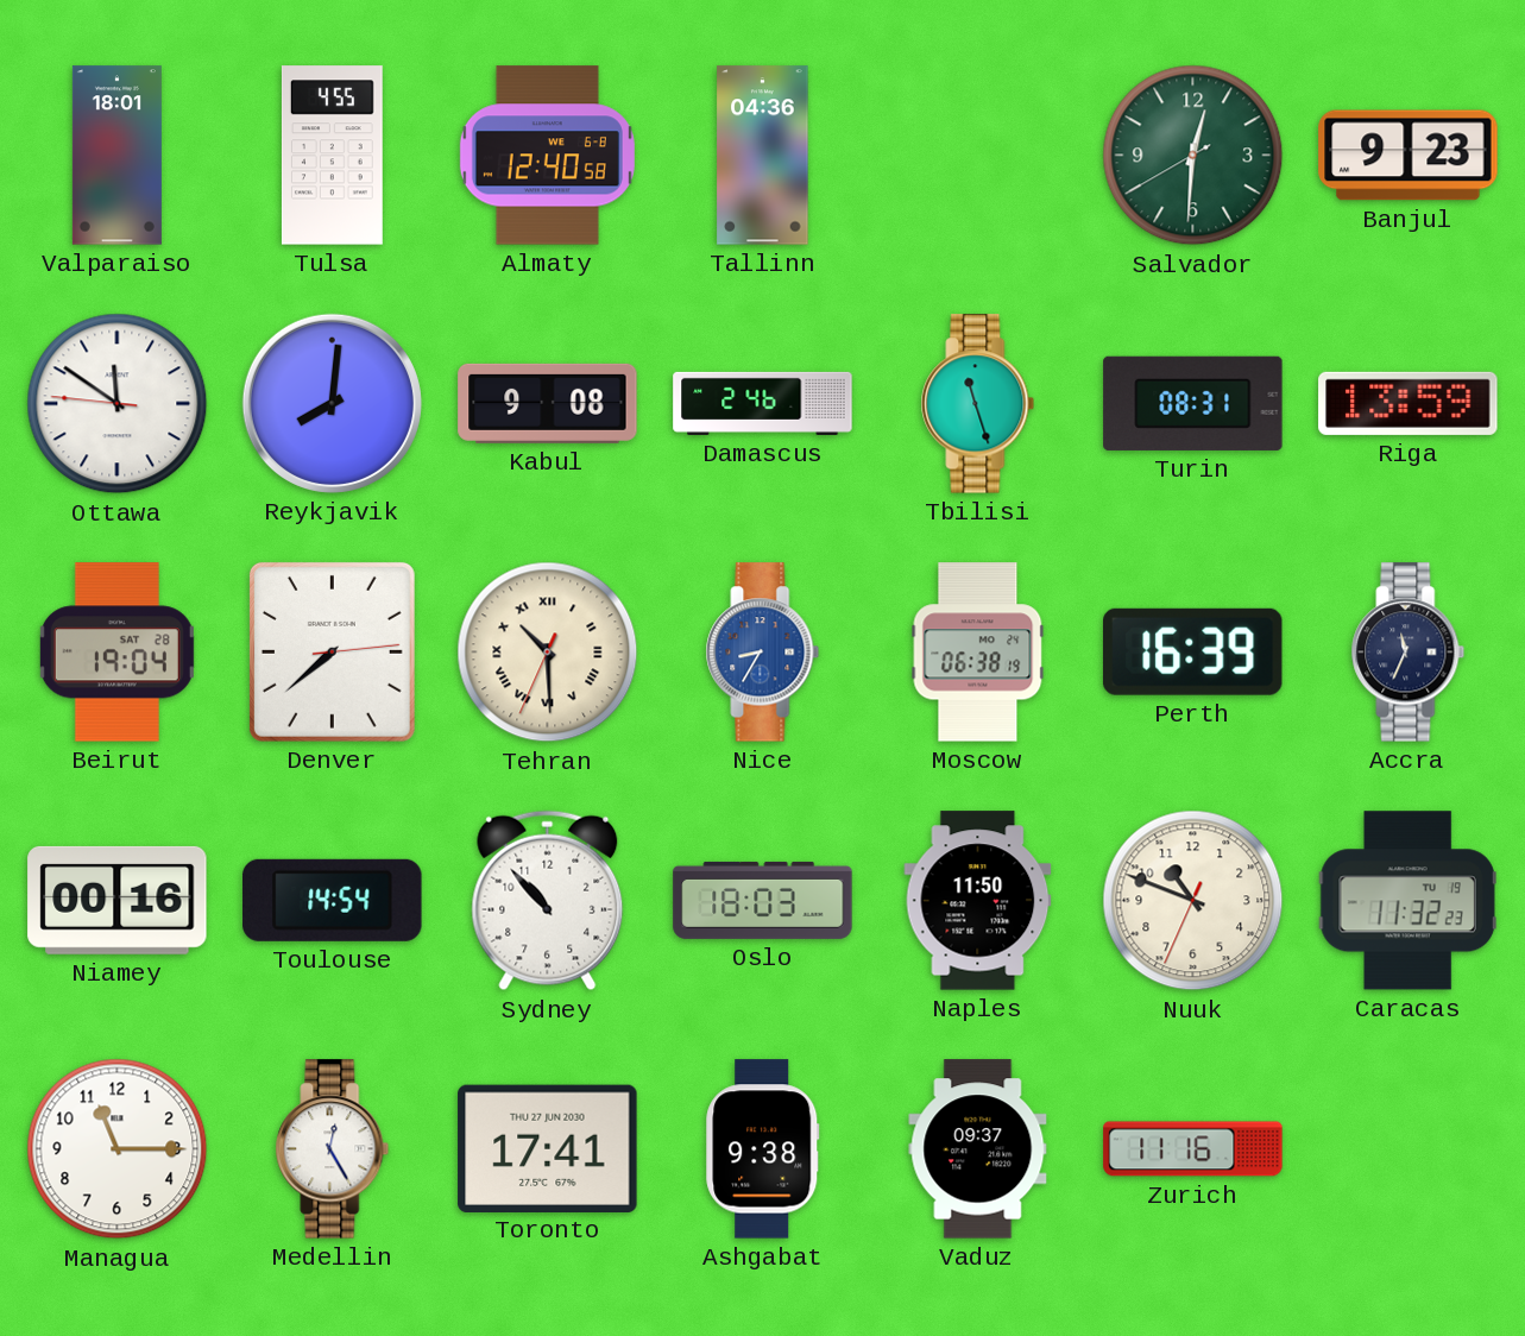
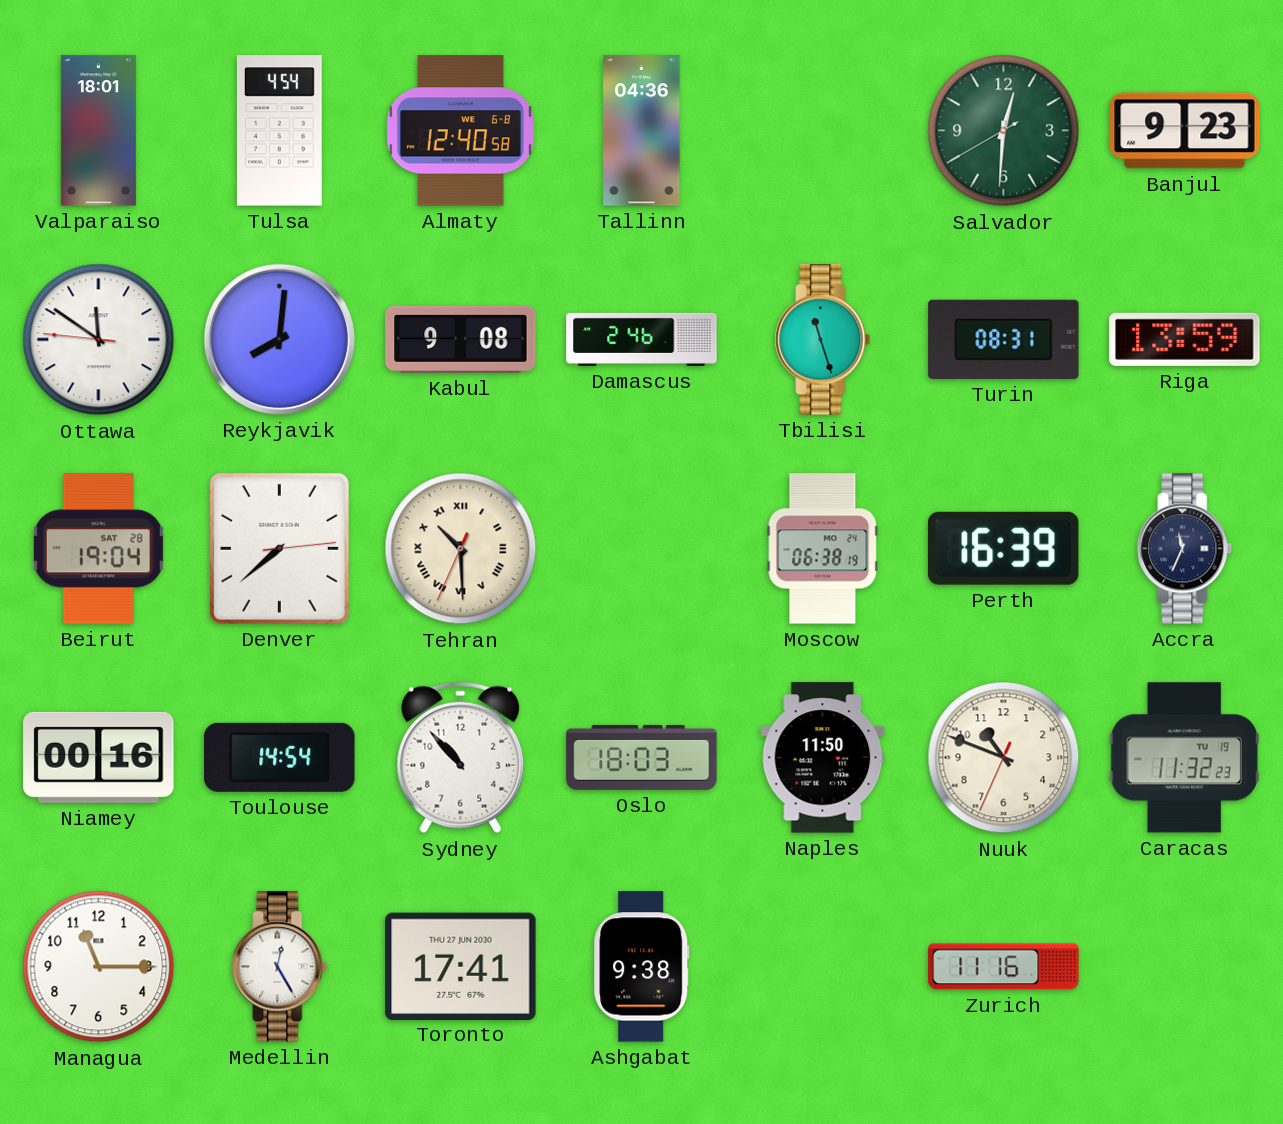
Tulsa: 4:55 -> 4:54
Nice: 8:35 -> none
Vaduz: 09:37 -> none
